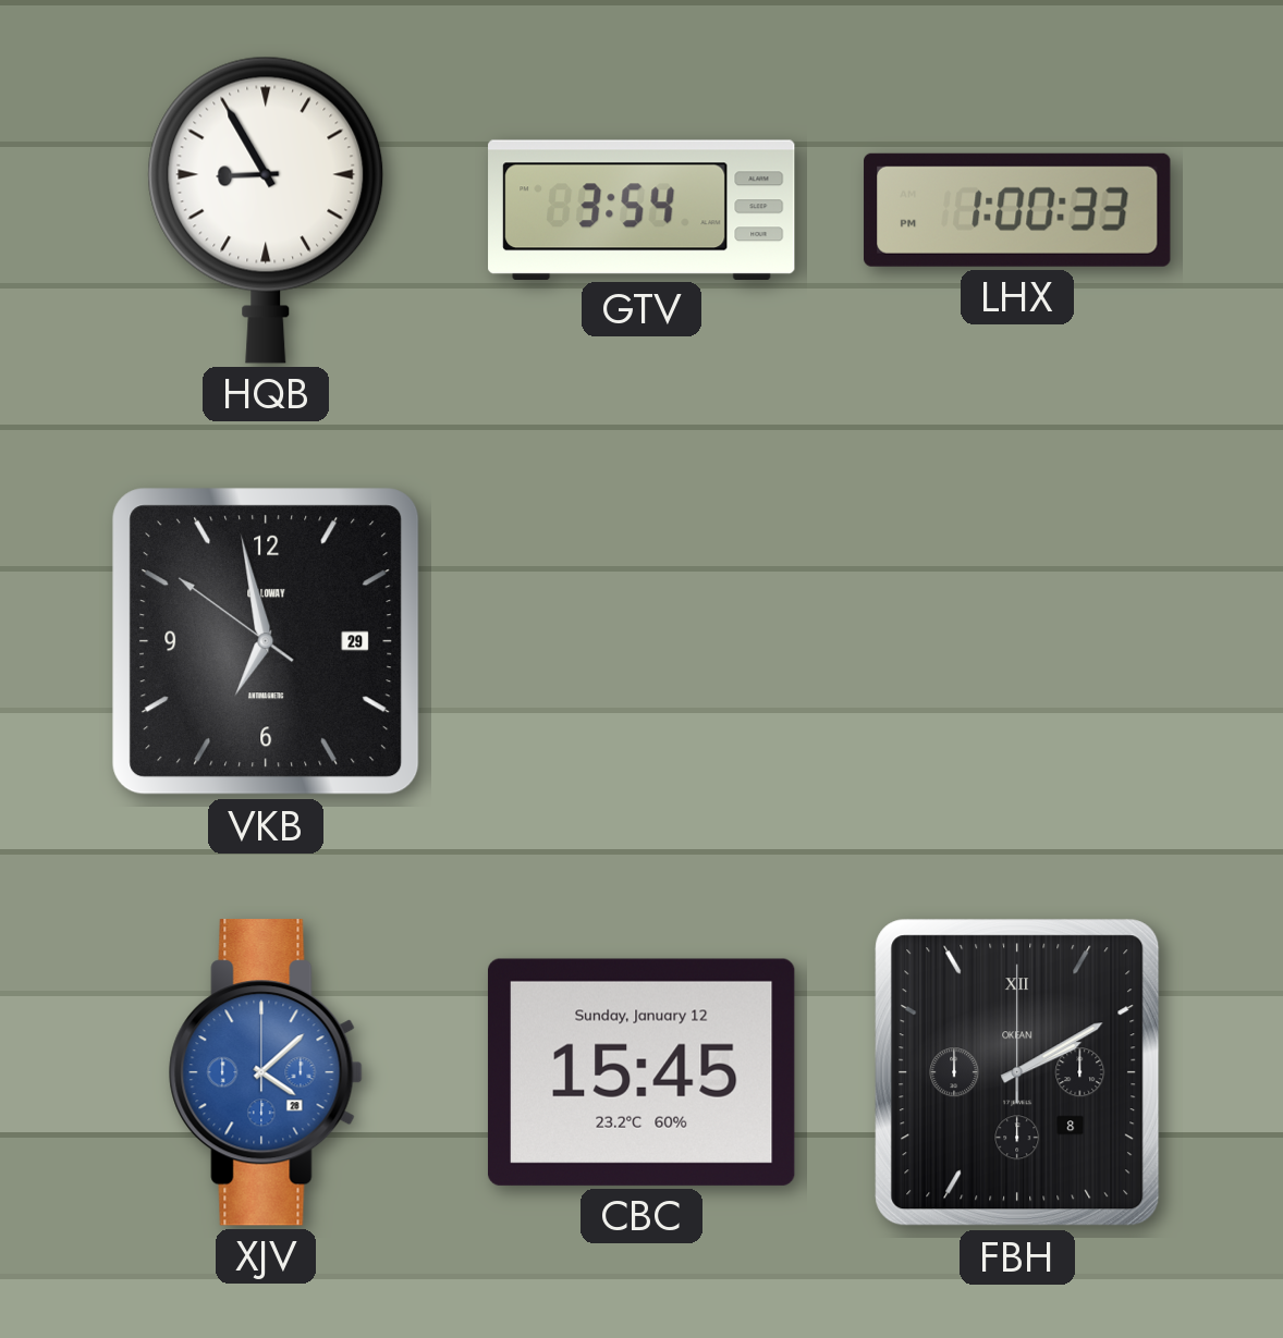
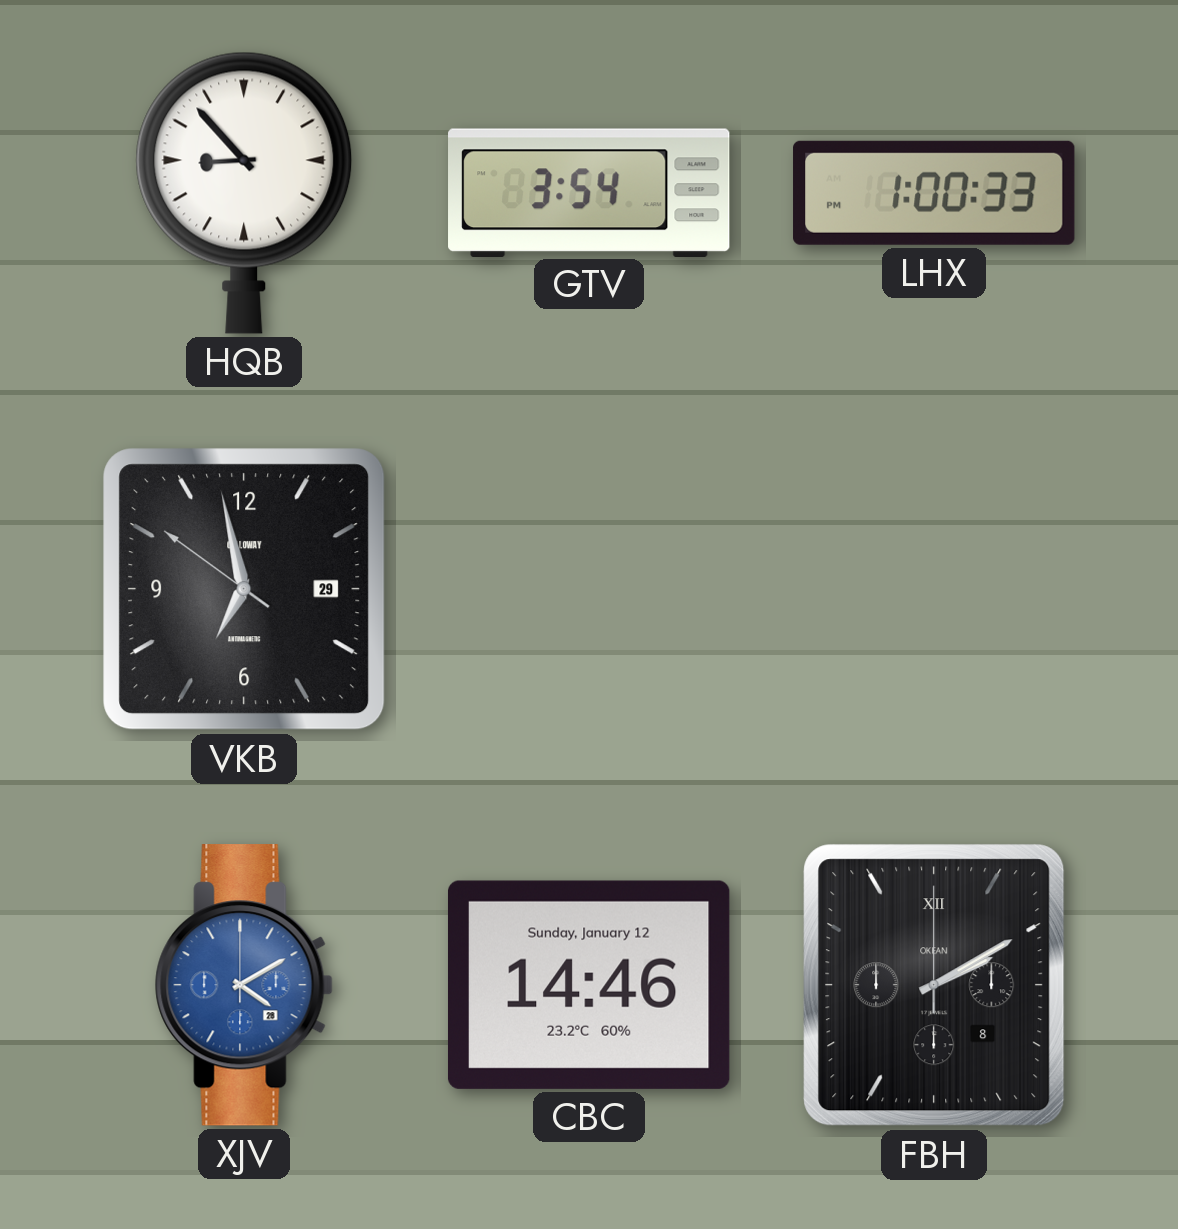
HQB: 8:55 -> 8:53
XJV: 4:08 -> 4:10
CBC: 15:45 -> 14:46
